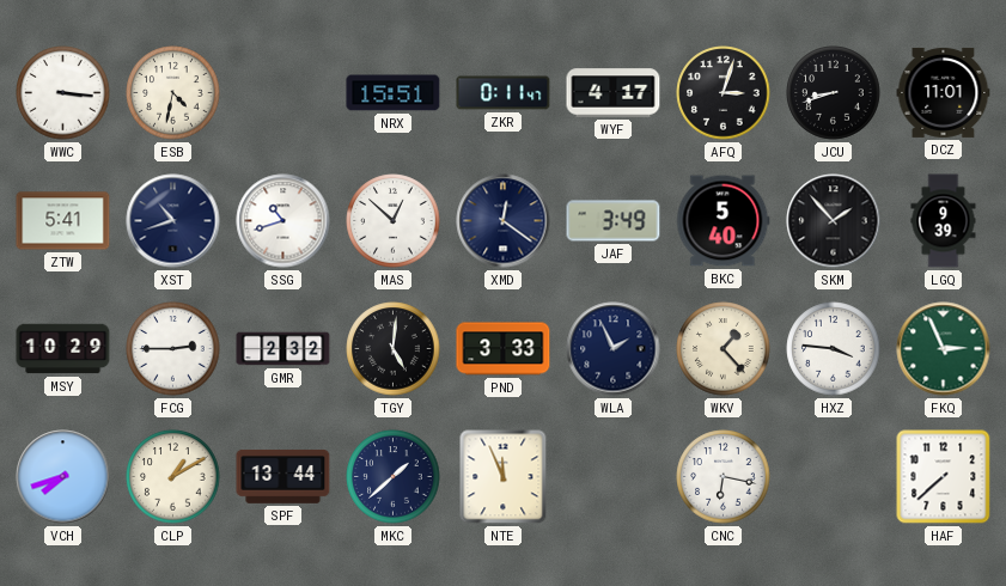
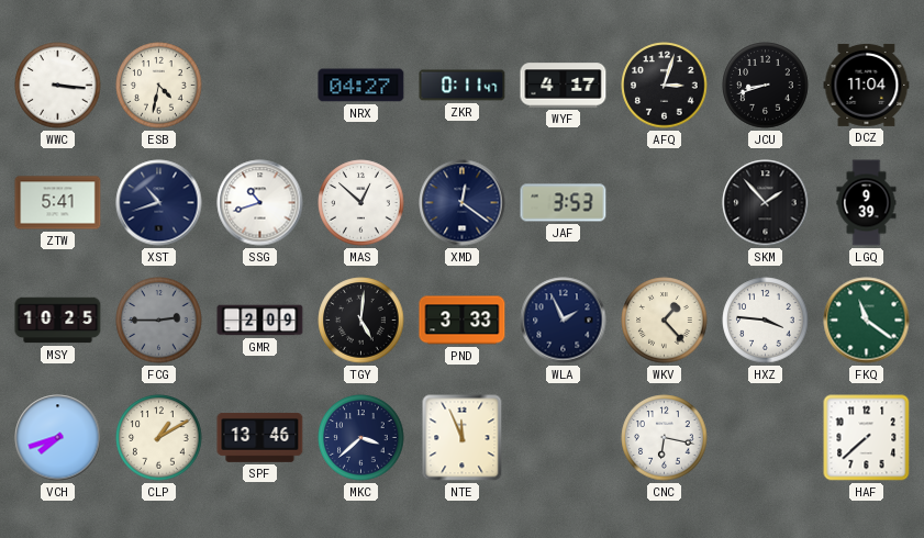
NRX: 15:51 -> 04:27
DCZ: 11:01 -> 11:04
JAF: 3:49 -> 3:53
BKC: 5:40 -> none
MSY: 10:29 -> 10:25
FCG dial: white -> grey
GMR: 2:32 -> 2:09
FKQ: 2:56 -> 11:21
SPF: 13:44 -> 13:46
MKC: 1:38 -> 3:38
